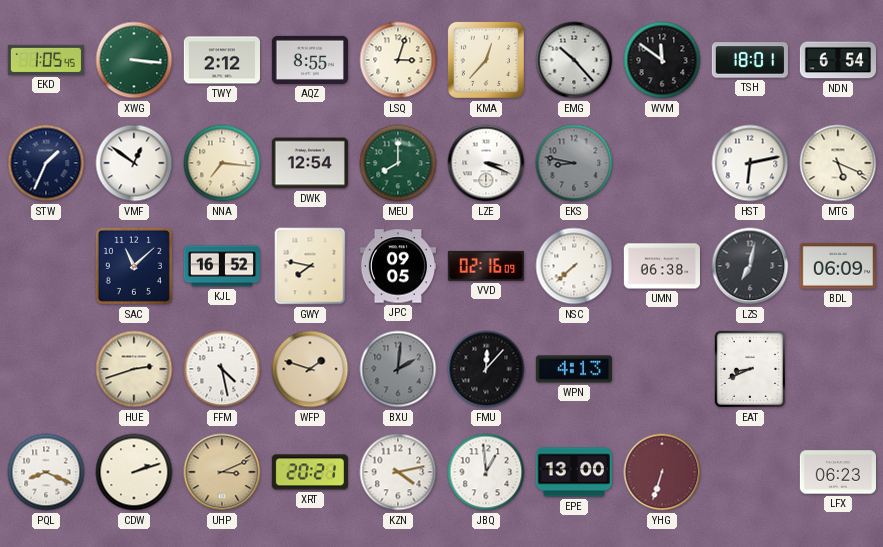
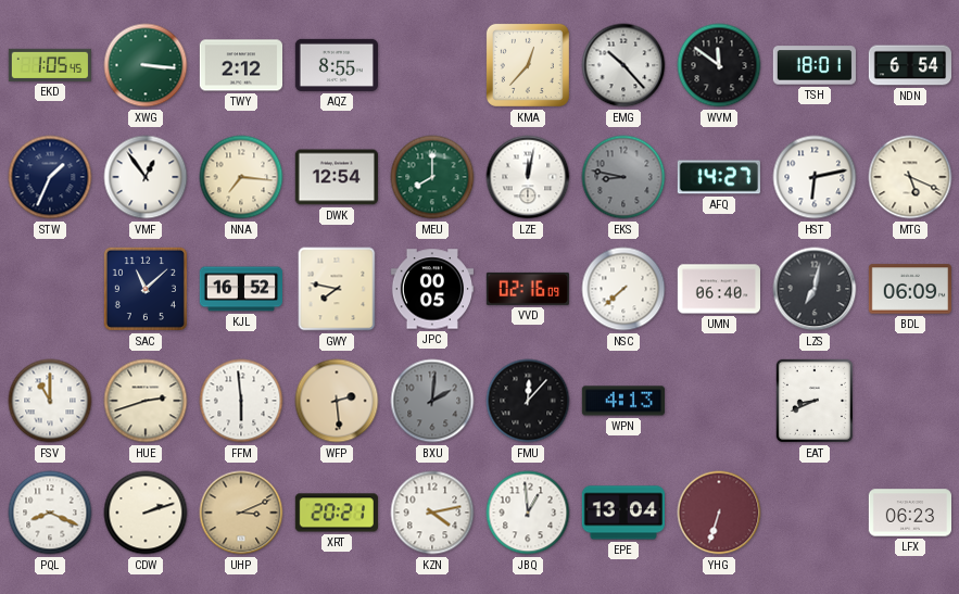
LSQ: 3:03 -> none
VMF: 12:51 -> 12:54
LZE: 3:19 -> 12:02
AFQ: none -> 14:27
JPC: 09:05 -> 00:05
UMN: 06:38 -> 06:40
FSV: none -> 11:00
FFM: 4:28 -> 5:59
WFP: 1:48 -> 2:29
EPE: 13:00 -> 13:04
